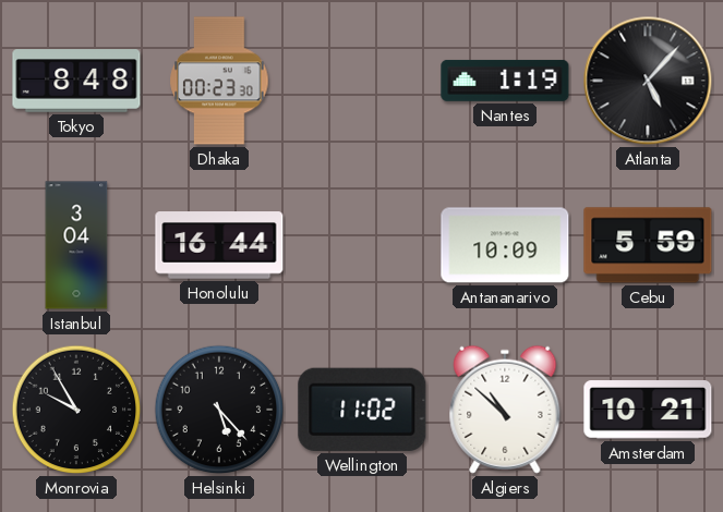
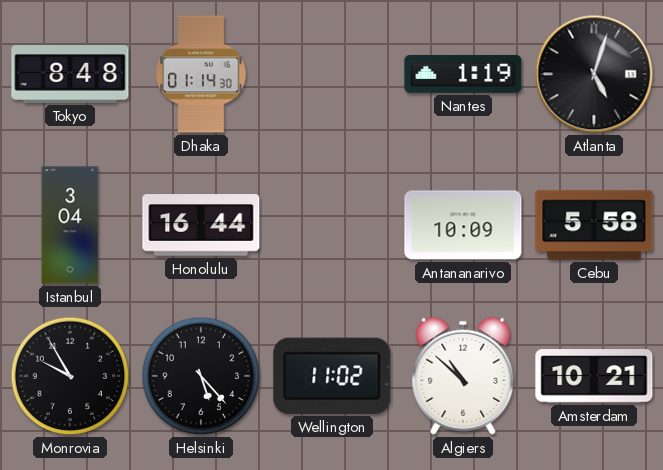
Dhaka: 00:23 -> 01:14
Atlanta: 5:07 -> 5:03
Cebu: 5:59 -> 5:58
